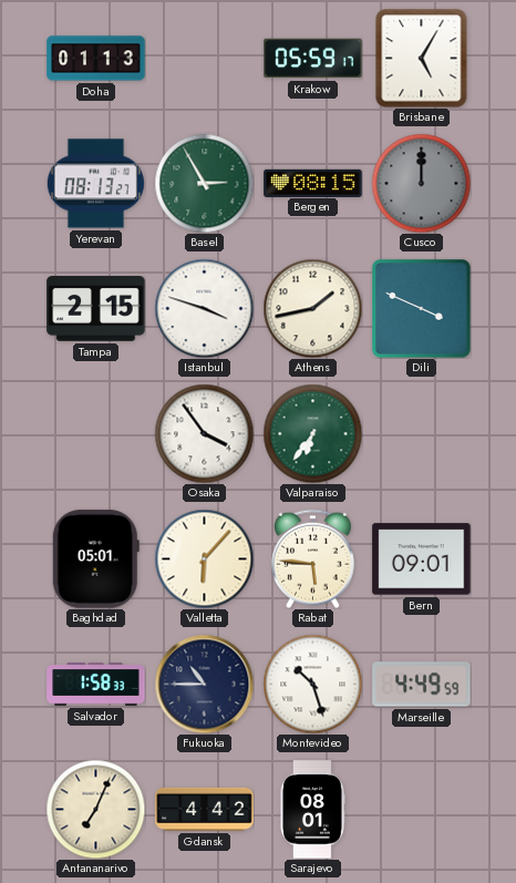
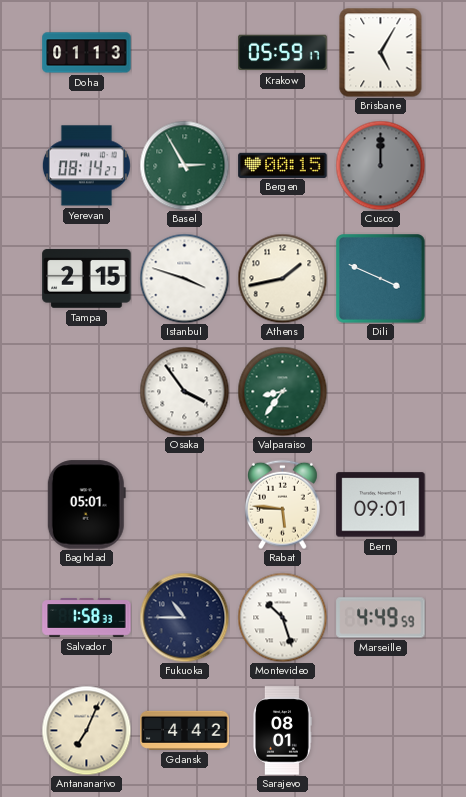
Yerevan: 08:13 -> 08:14
Bergen: 08:15 -> 00:15
Valparaiso: 6:36 -> 8:36
Valletta: 6:07 -> none
